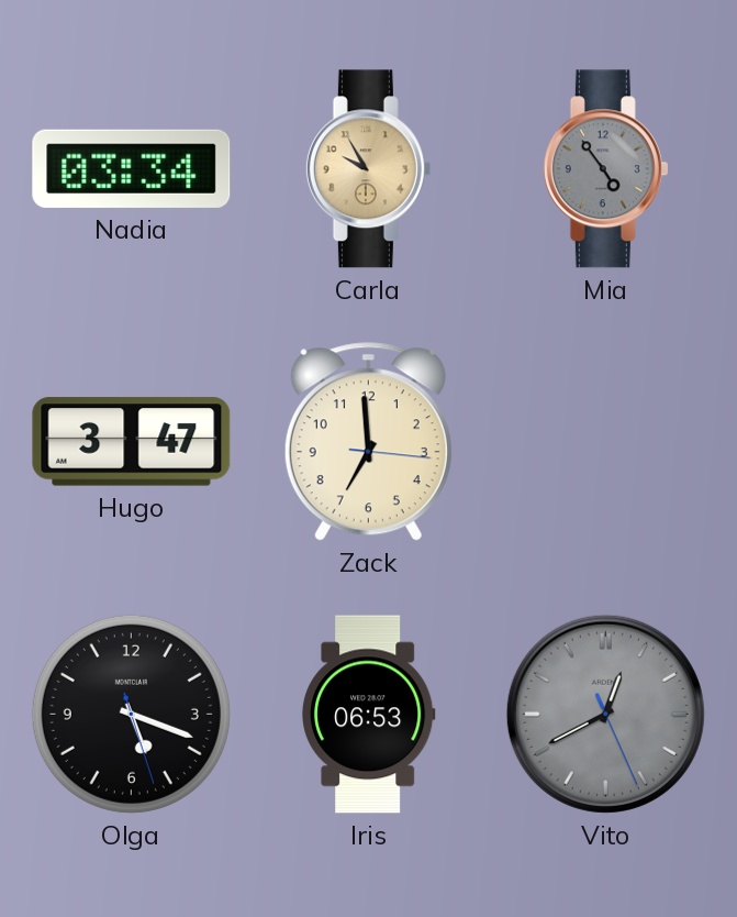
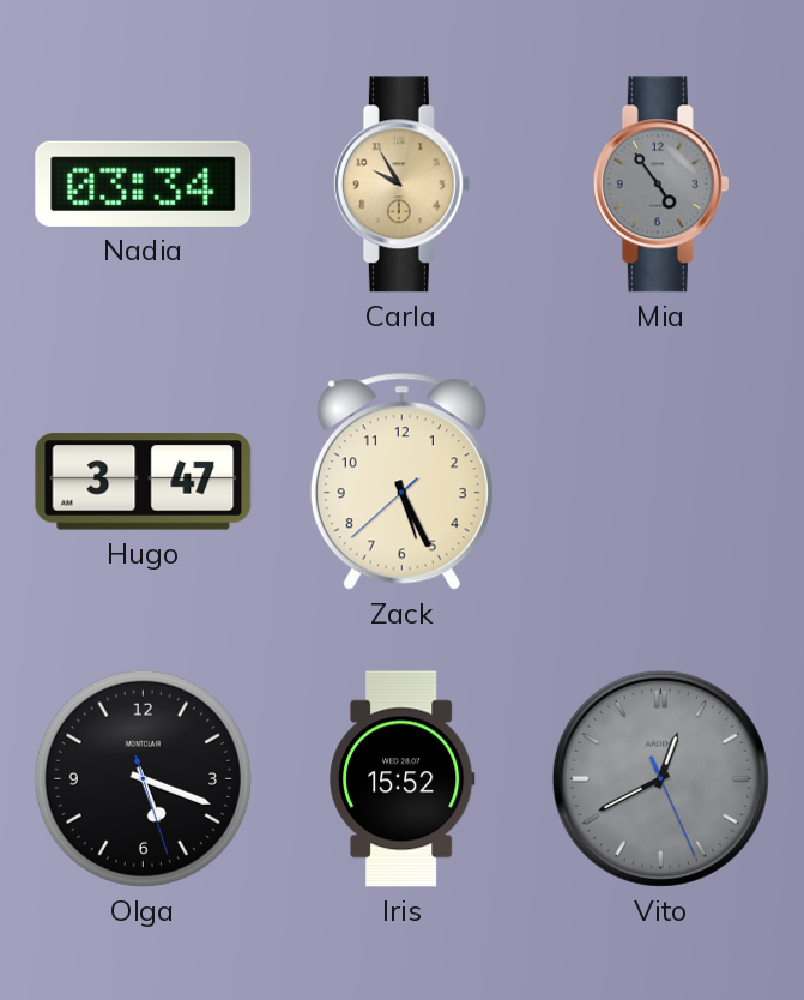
Zack: 6:59 -> 5:25
Iris: 06:53 -> 15:52
